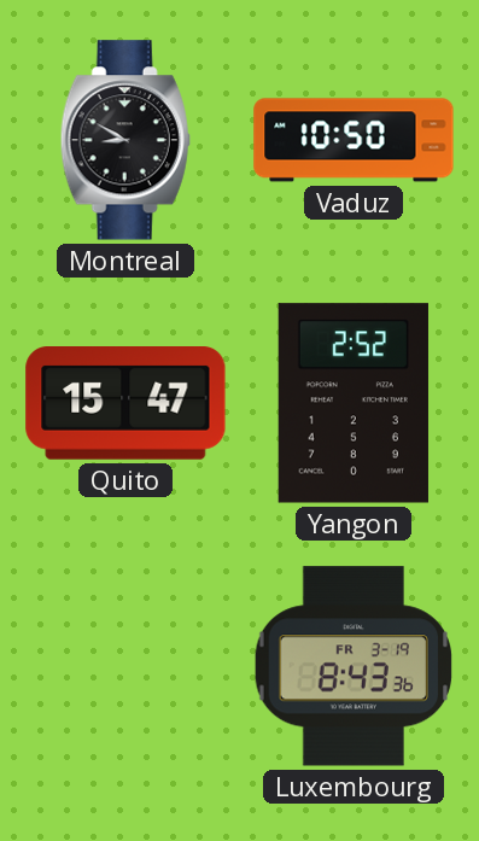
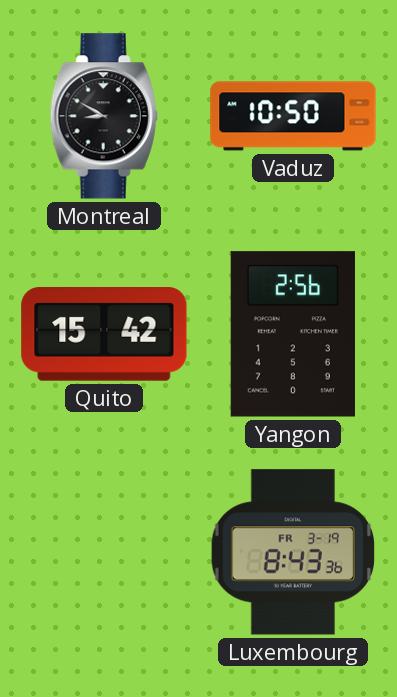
Quito: 15:47 -> 15:42
Yangon: 2:52 -> 2:56
